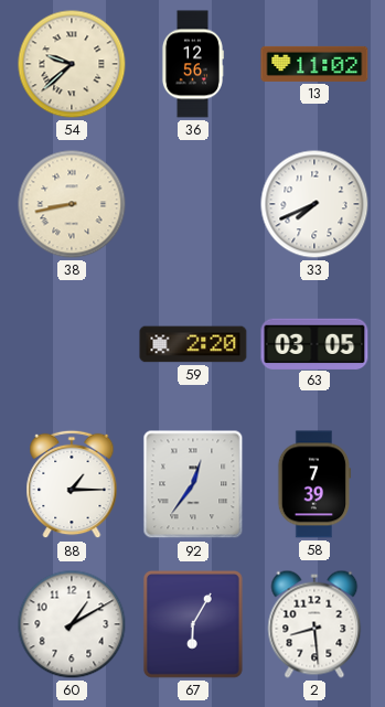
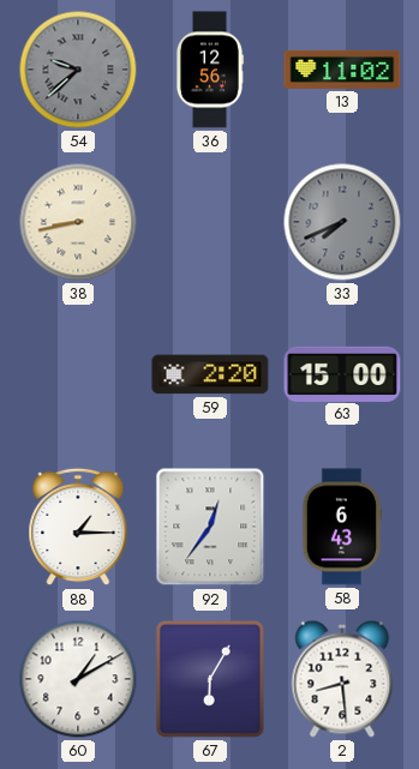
54 dial: cream -> grey
33 dial: white -> grey
63: 03:05 -> 15:00
58: 7:39 -> 6:43
